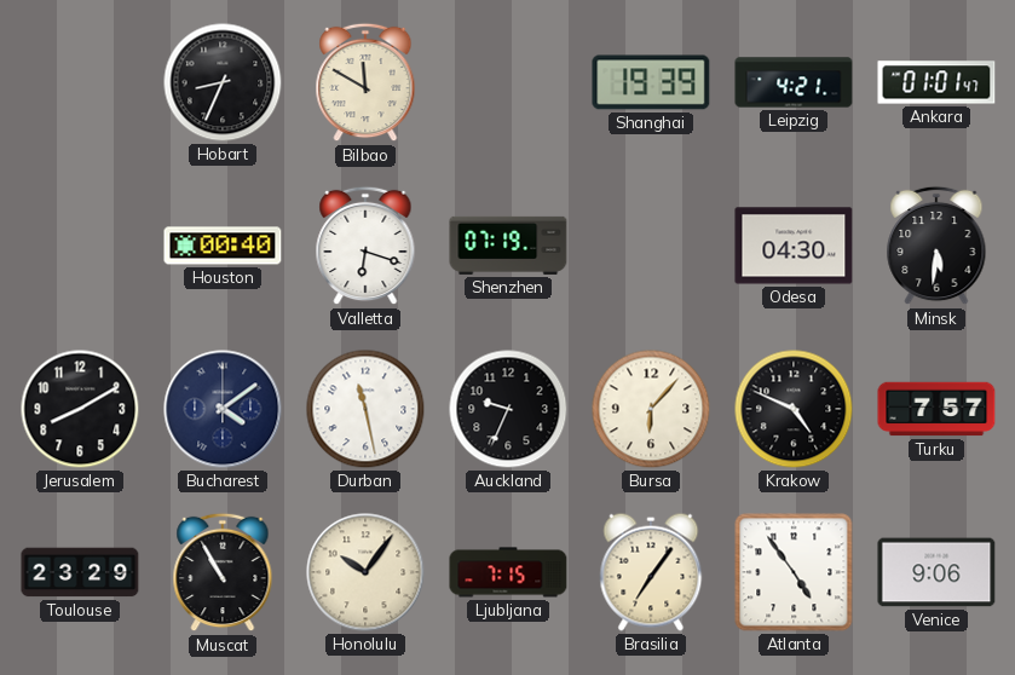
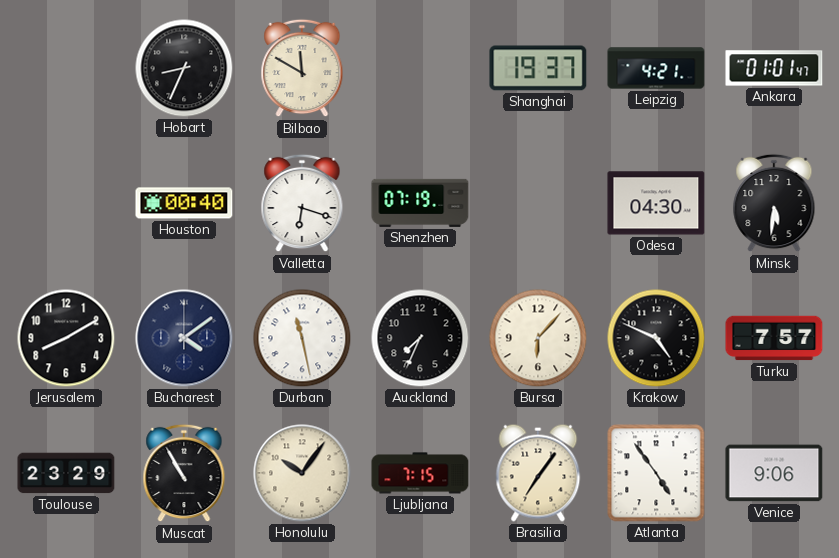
Shanghai: 19:39 -> 19:37
Auckland: 9:34 -> 7:34
